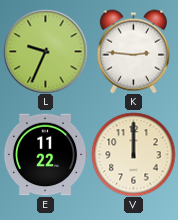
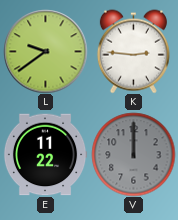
L: 9:34 -> 9:39
V dial: cream -> grey
